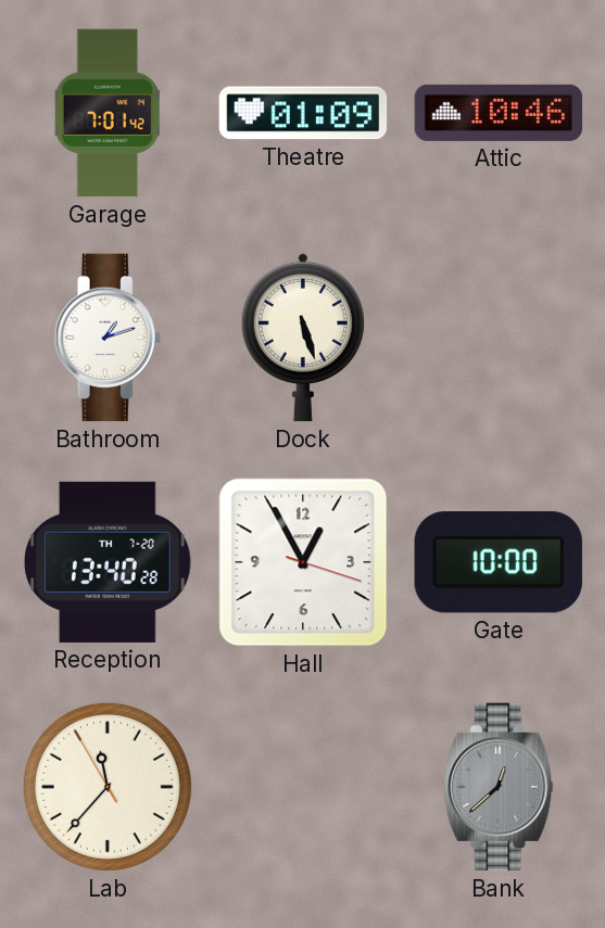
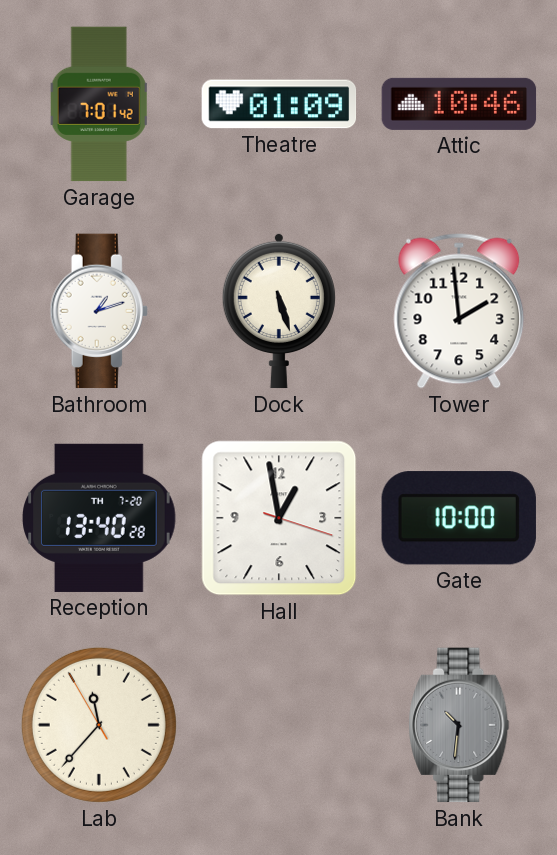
Tower: none -> 1:59
Hall: 12:55 -> 12:58
Bank: 12:38 -> 10:31
